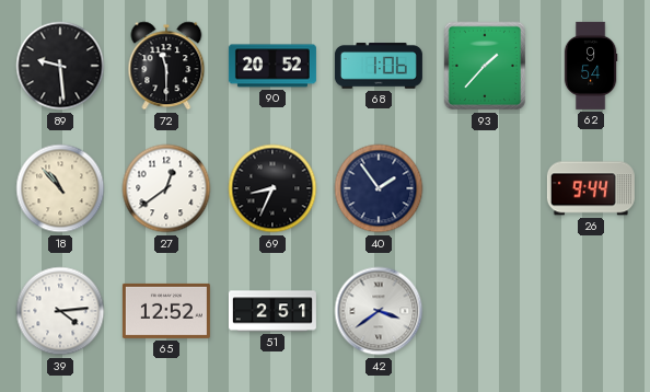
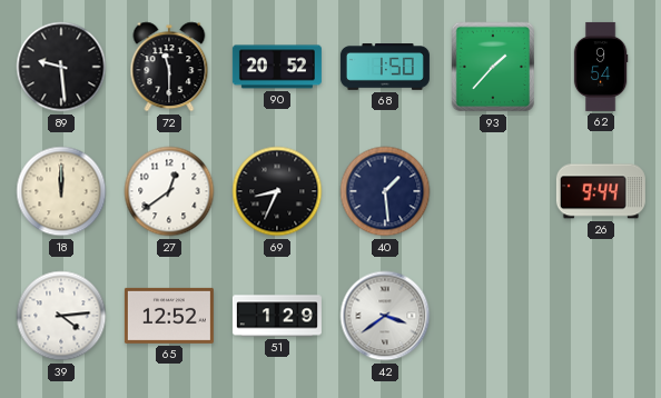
68: 1:06 -> 1:50
18: 10:53 -> 12:00
40: 1:54 -> 1:29
51: 2:51 -> 1:29
